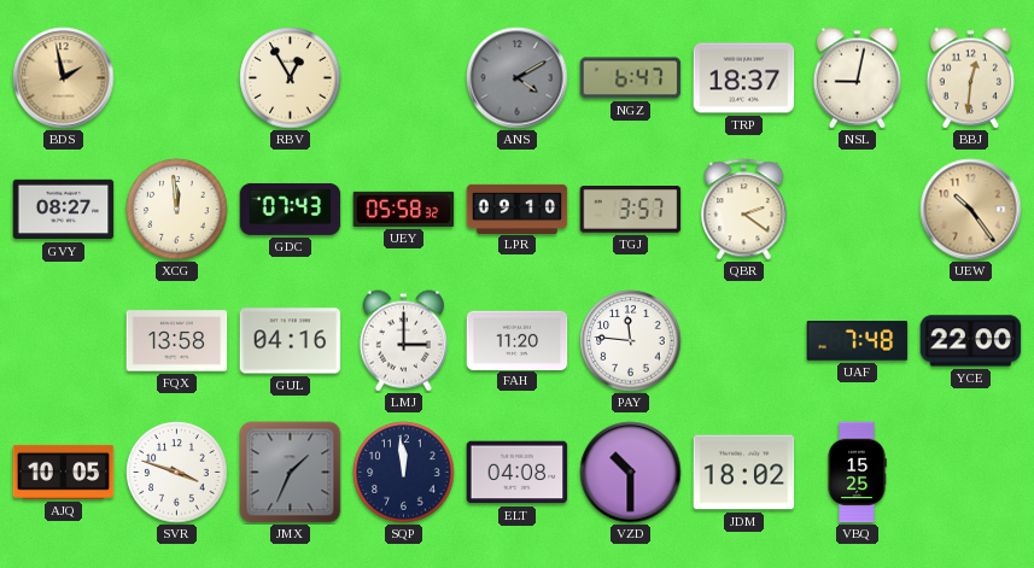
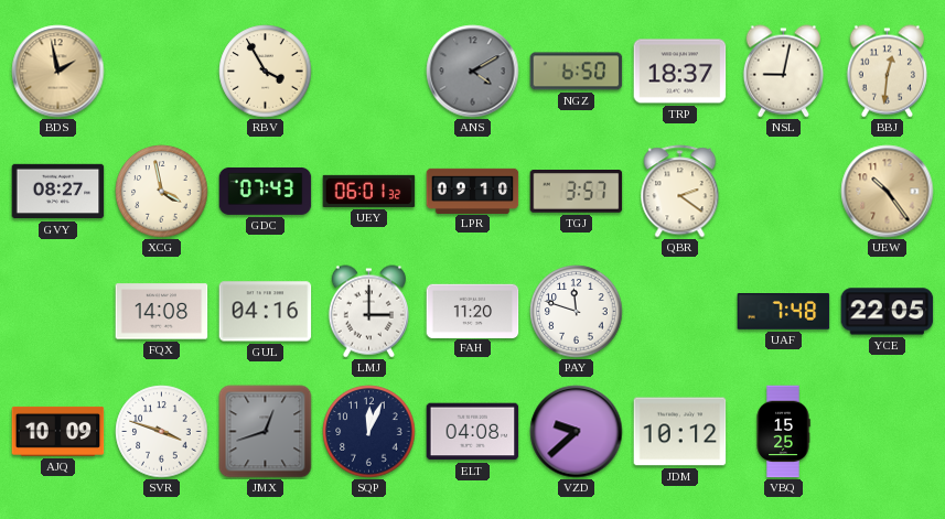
RBV: 12:55 -> 3:55
NGZ: 6:47 -> 6:50
XCG: 11:59 -> 3:58
UEY: 05:58 -> 06:01
FQX: 13:58 -> 14:08
PAY: 11:46 -> 11:48
YCE: 22:00 -> 22:05
AJQ: 10:05 -> 10:09
JMX: 1:34 -> 12:42
SQP: 11:59 -> 12:04
VZD: 10:30 -> 9:38
JDM: 18:02 -> 10:12
